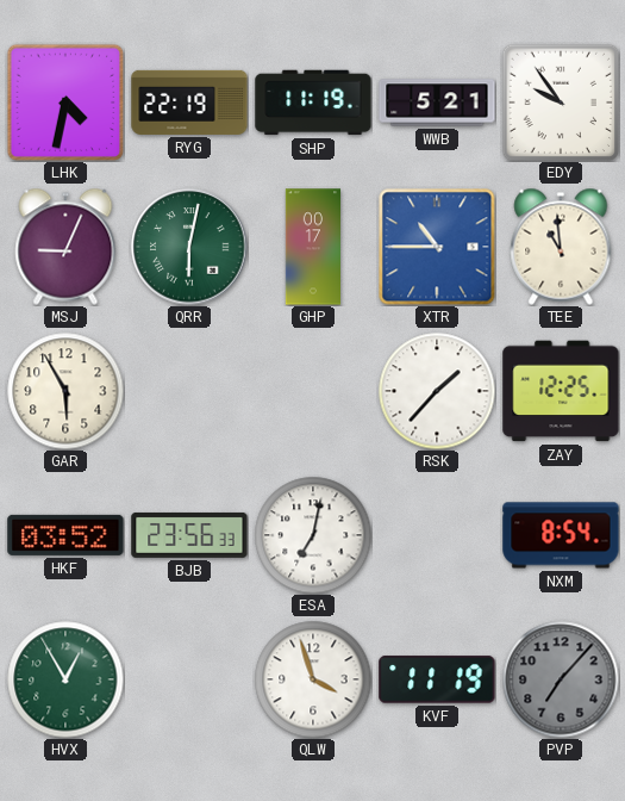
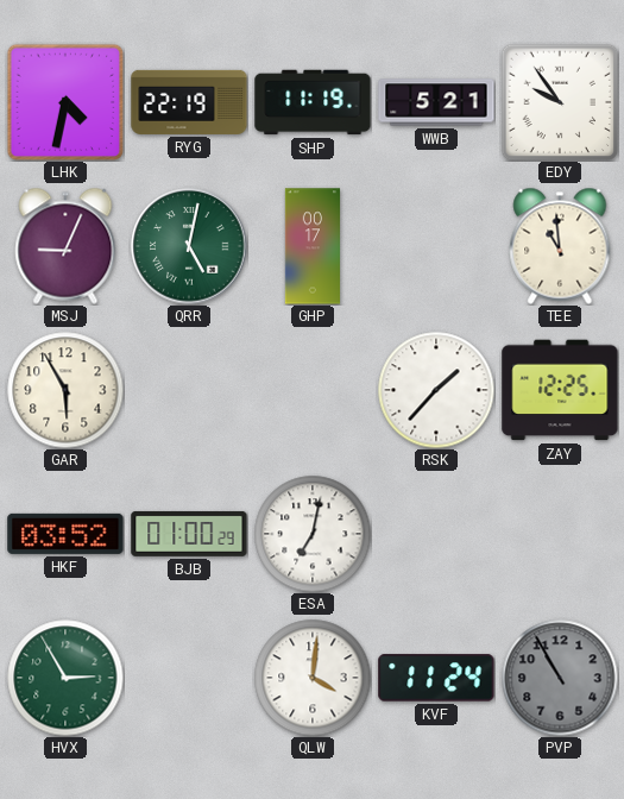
QRR: 6:02 -> 5:02
XTR: 10:45 -> none
BJB: 23:56 -> 01:00
NXM: 8:54 -> none
HVX: 12:55 -> 2:55
QLW: 3:57 -> 4:01
KVF: 11:19 -> 11:24
PVP: 7:07 -> 10:55
